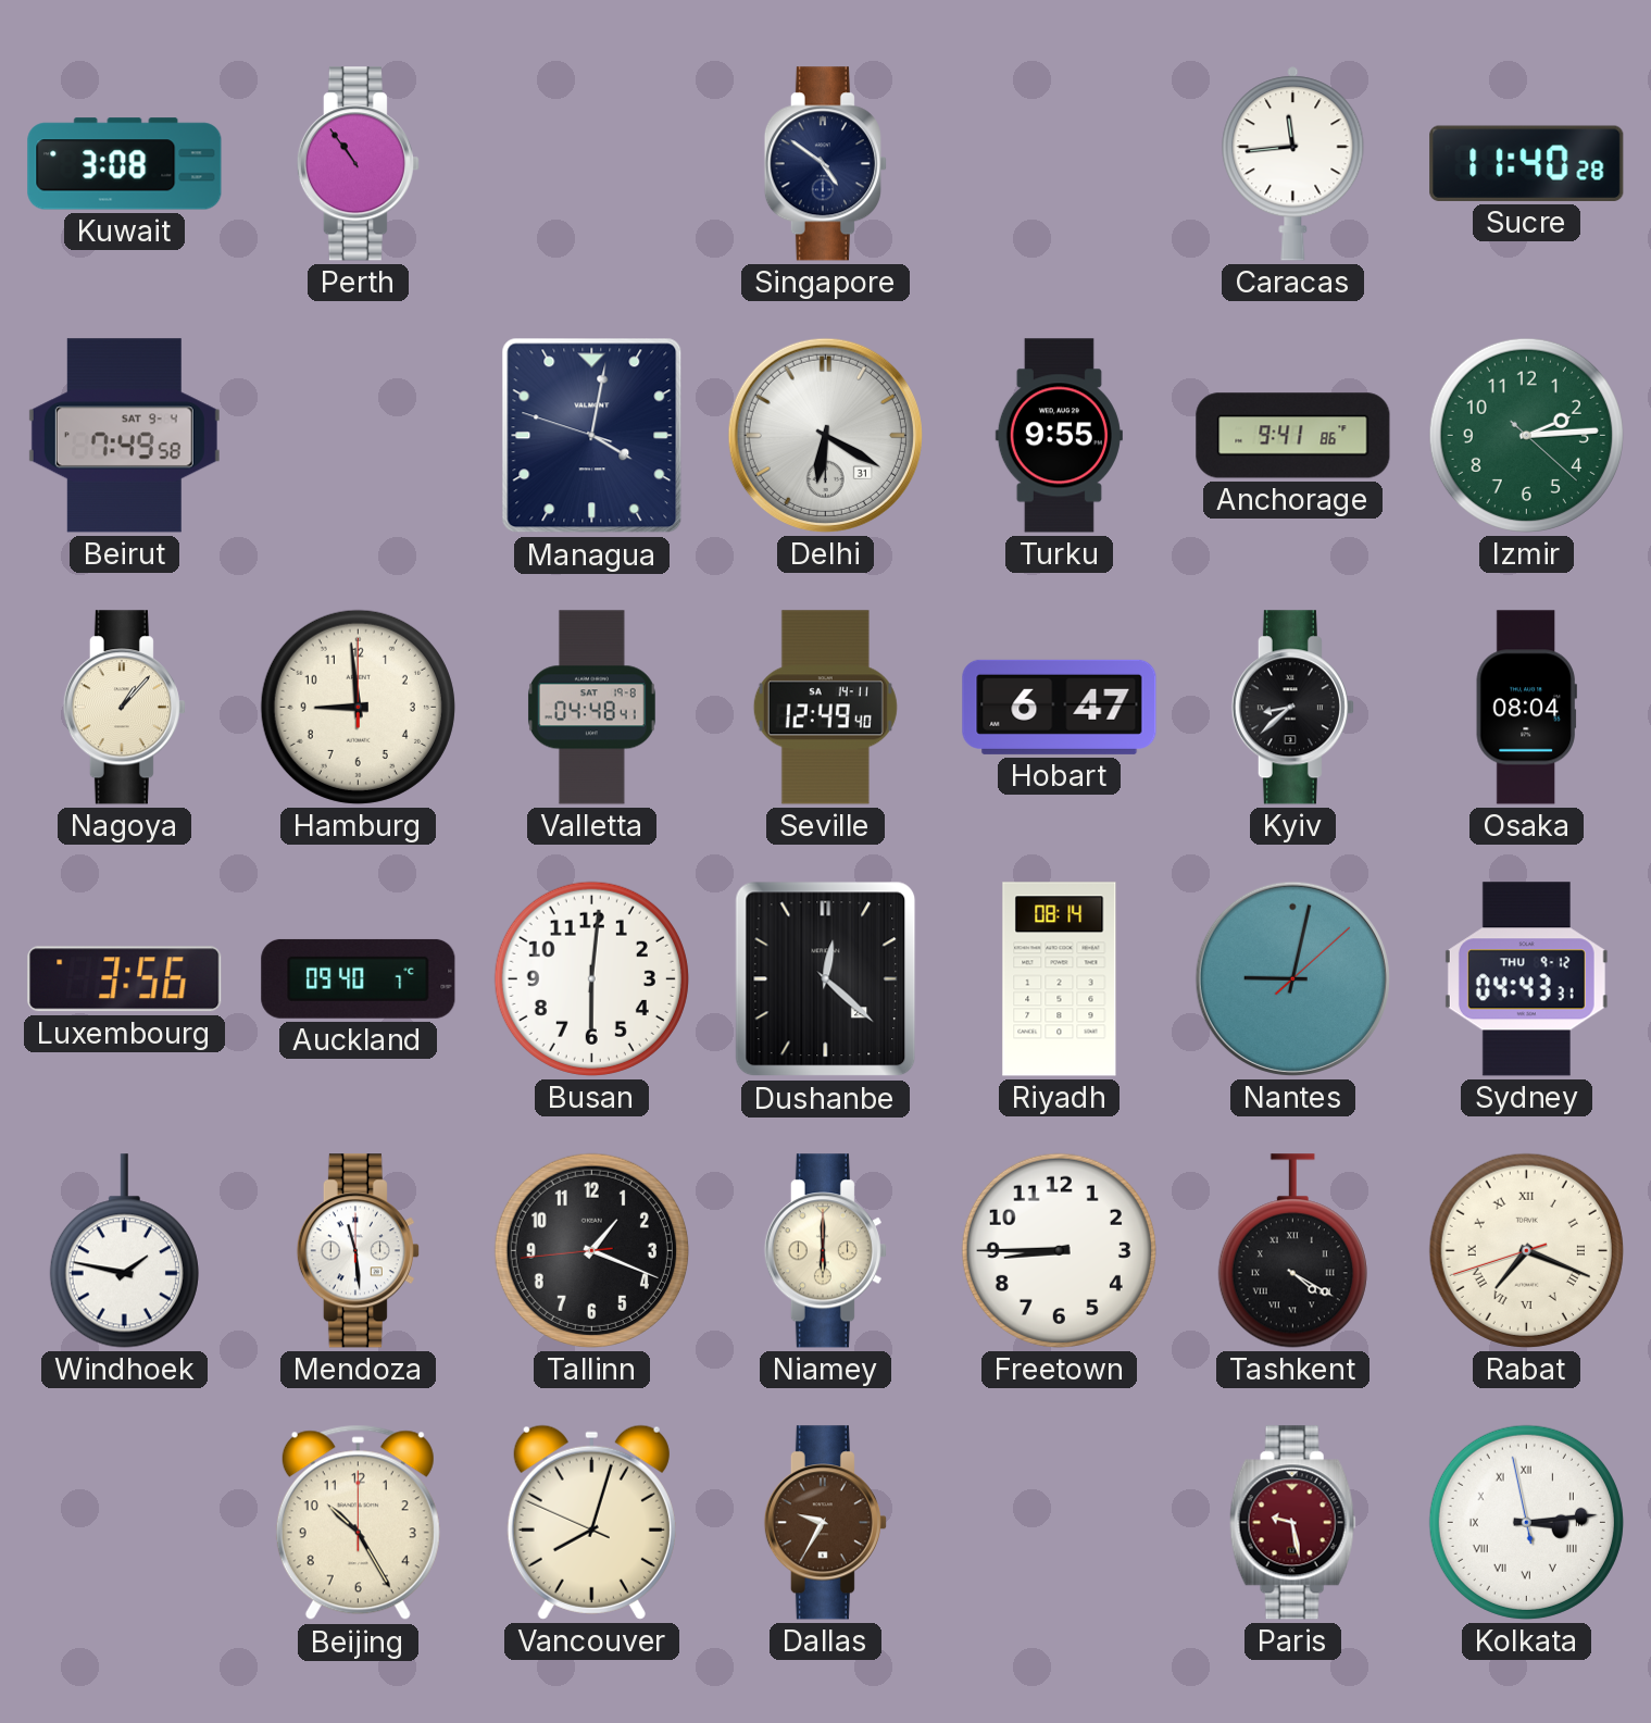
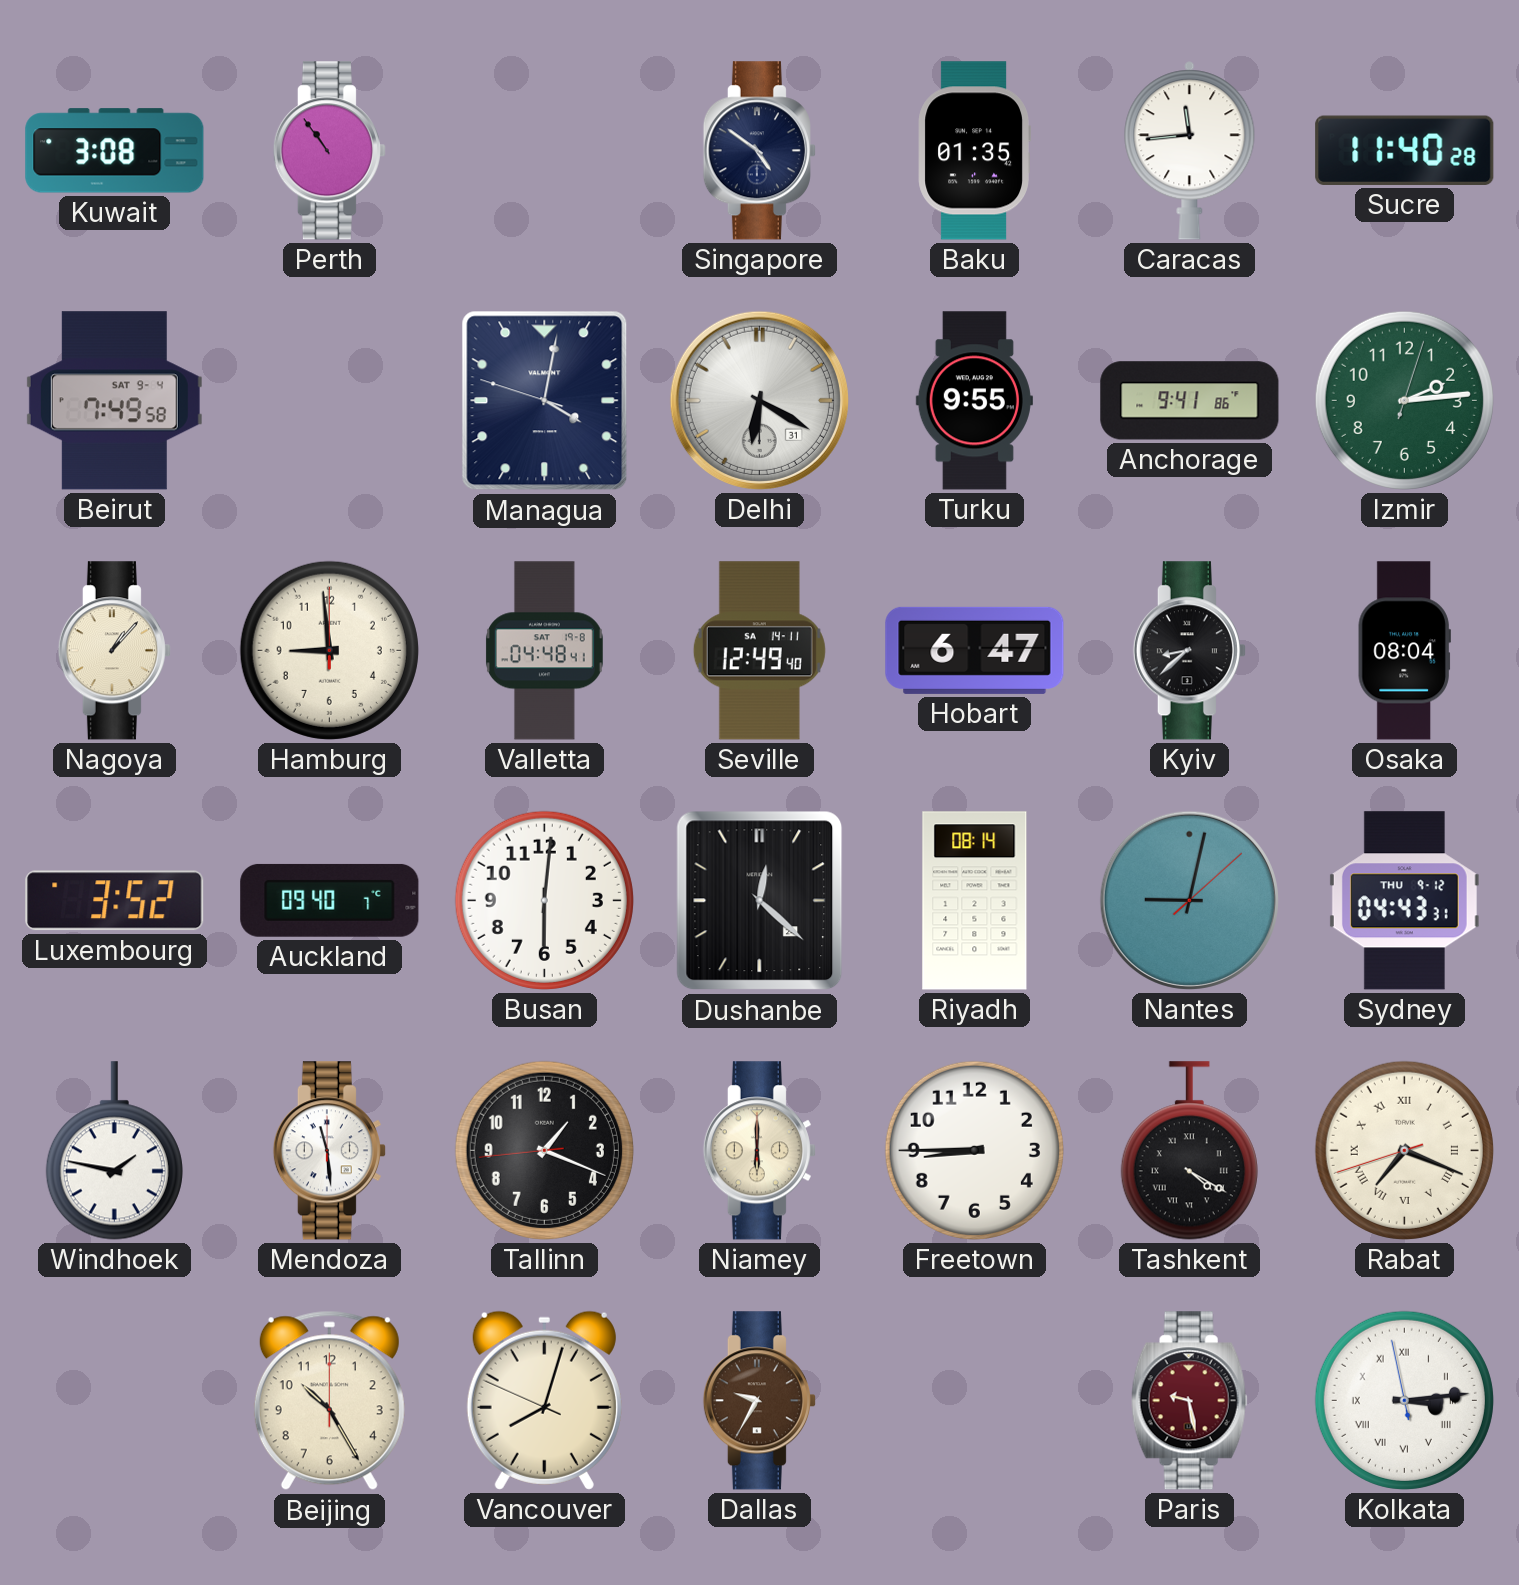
Baku: none -> 01:35
Izmir: 2:14:22 -> 2:14:03
Luxembourg: 3:56 -> 3:52
